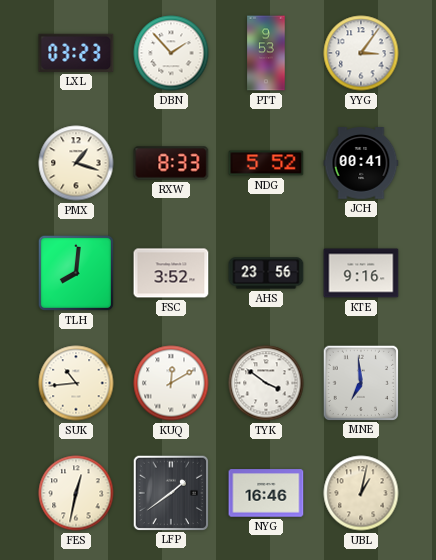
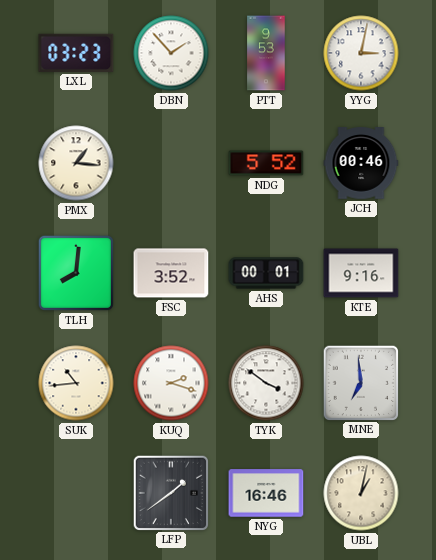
YYG: 3:06 -> 3:02
PMX: 1:18 -> 1:16
RXW: 8:33 -> none
JCH: 00:41 -> 00:46
AHS: 23:56 -> 00:01
KUQ: 12:10 -> 2:18
FES: 12:32 -> none
